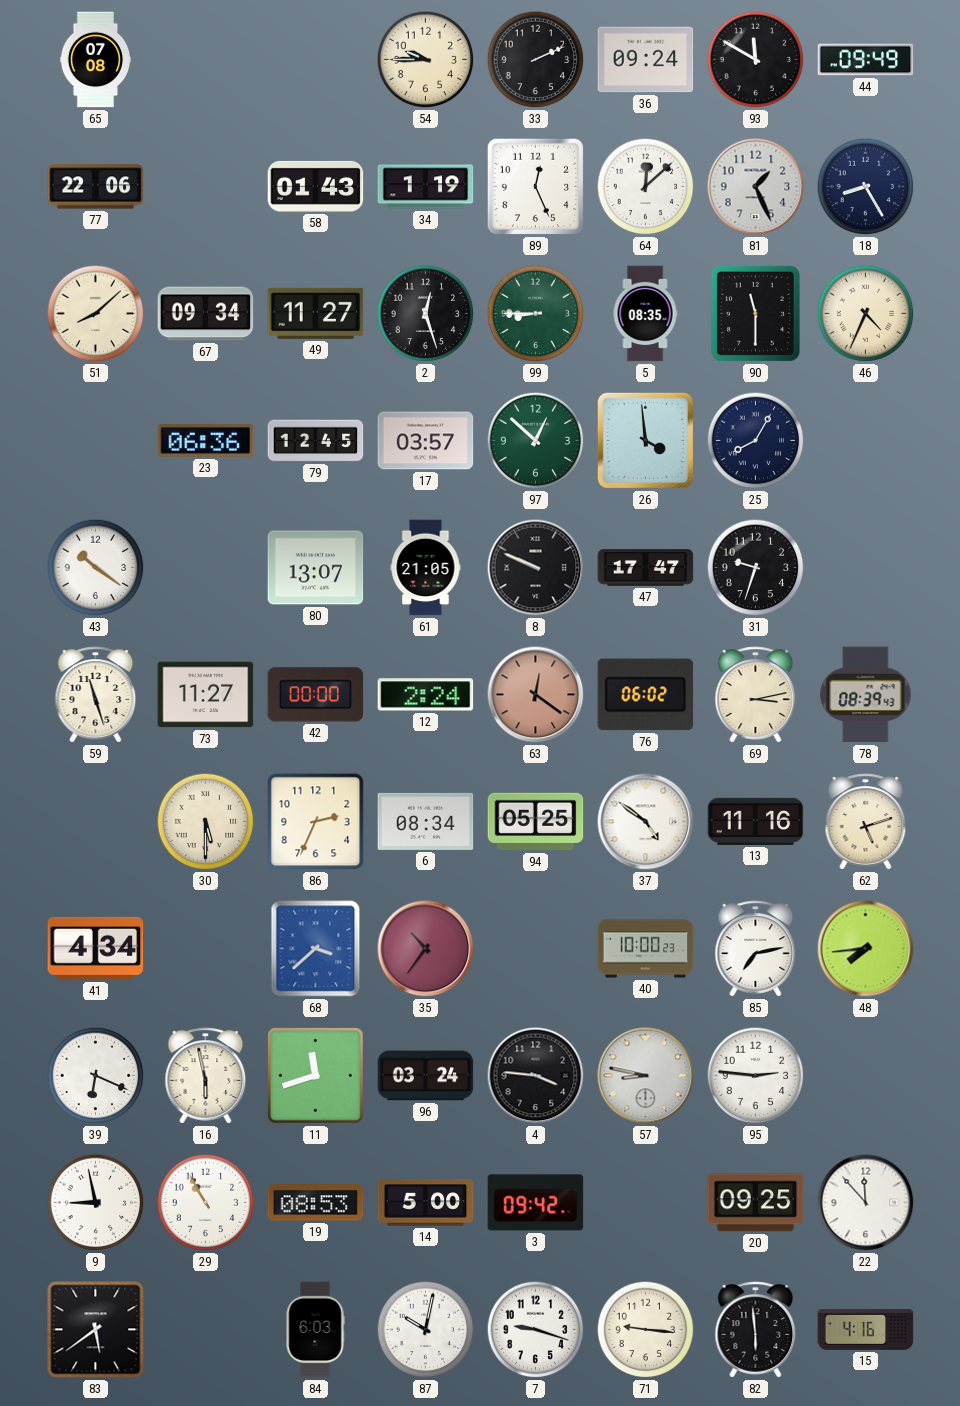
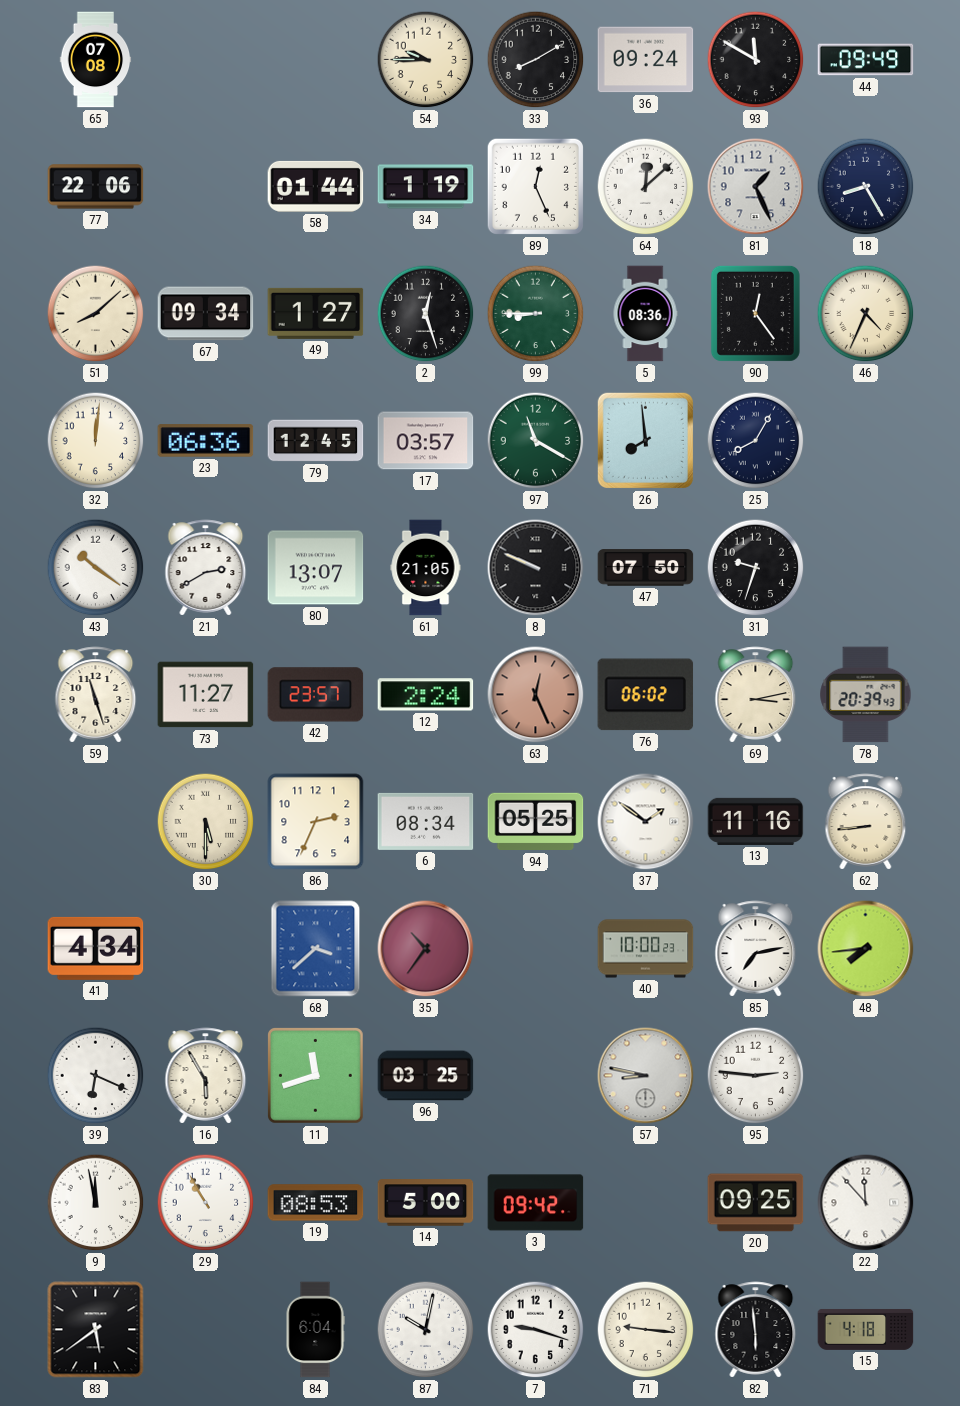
33: 2:11 -> 8:10
58: 01:43 -> 01:44
49: 11:27 -> 1:27
5: 08:35 -> 08:36
90: 11:30 -> 12:24
32: none -> 12:01
97: 12:52 -> 11:20
26: 3:59 -> 7:59
21: none -> 2:40
47: 17:47 -> 07:50
42: 00:00 -> 23:57
63: 12:21 -> 12:26
78: 08:39 -> 20:39
37: 4:51 -> 1:51
62: 5:12 -> 8:44
16: 5:58 -> 5:55
96: 03:24 -> 03:25
4: 3:46 -> none
9: 8:58 -> 11:58
84: 6:03 -> 6:04
15: 4:16 -> 4:18
